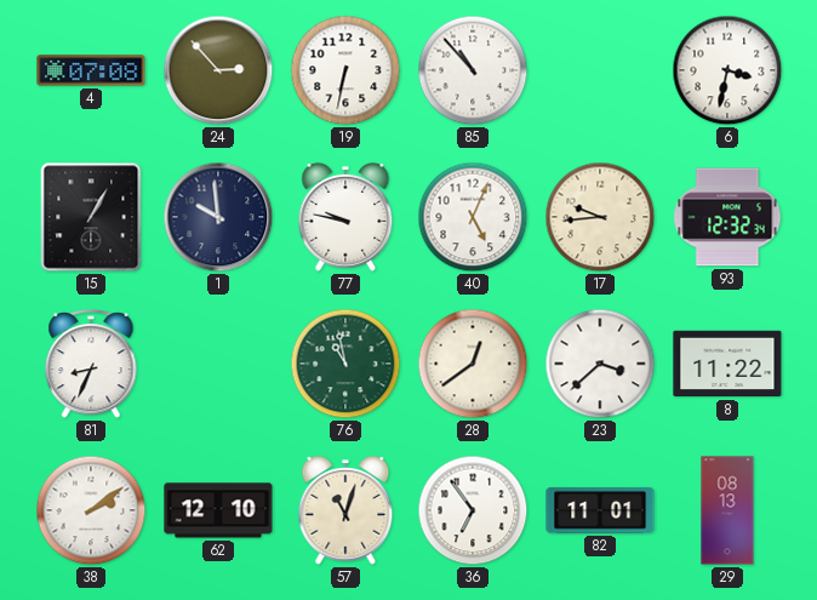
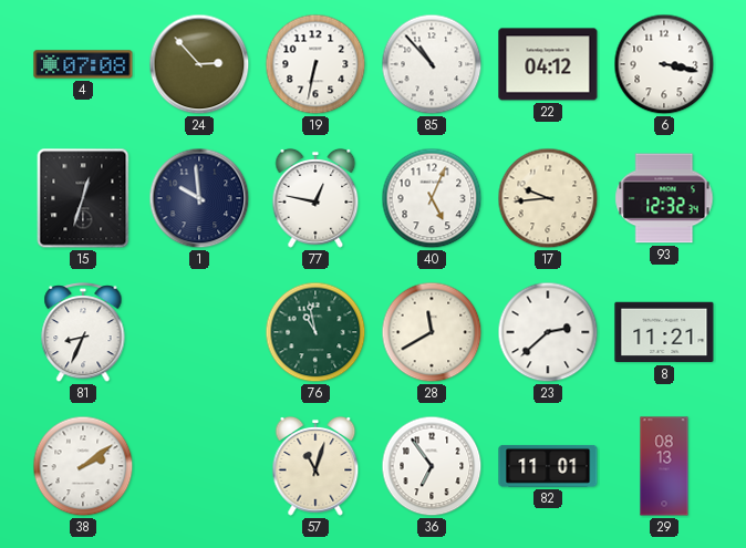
22: none -> 04:12
6: 3:32 -> 3:17
15: 1:05 -> 12:33
77: 9:47 -> 12:47
28: 12:39 -> 11:40
23: 3:38 -> 2:38
8: 11:22 -> 11:21
62: 12:10 -> none
